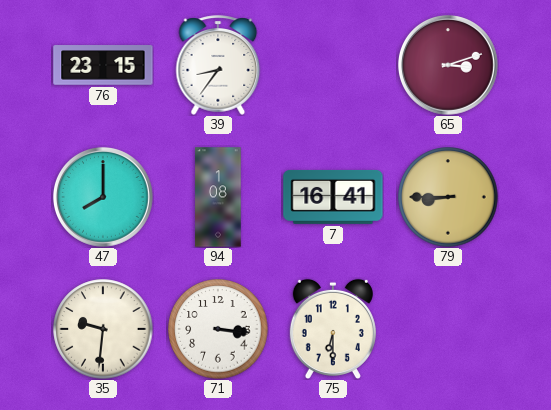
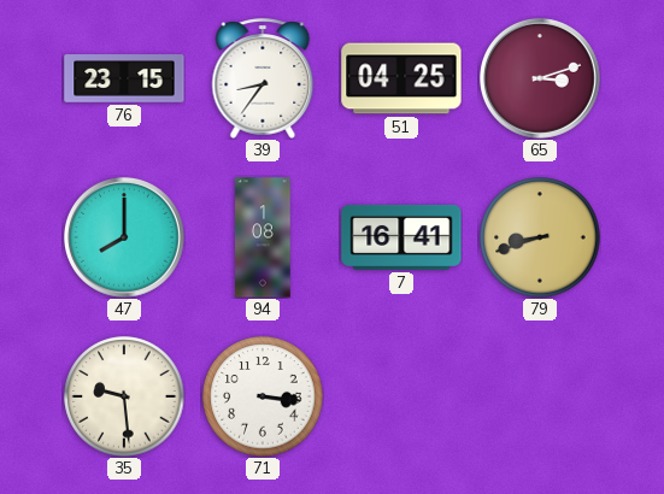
51: none -> 04:25
79: 8:45 -> 8:42
35: 9:31 -> 9:29
75: 6:30 -> none
